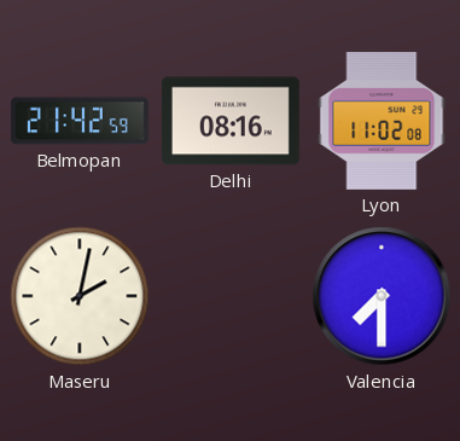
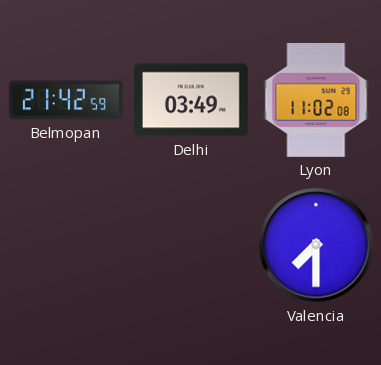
Delhi: 08:16 -> 03:49
Maseru: 2:02 -> none
